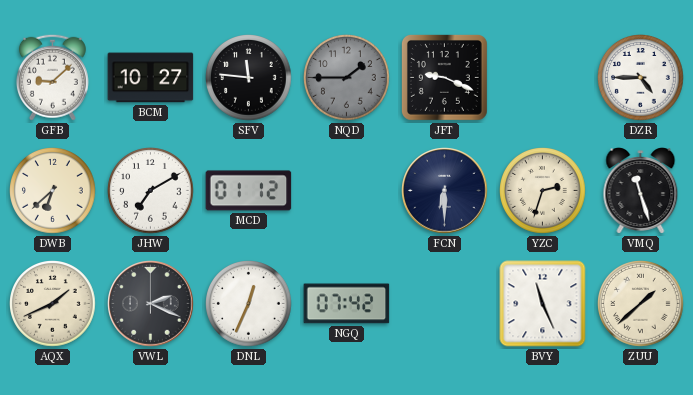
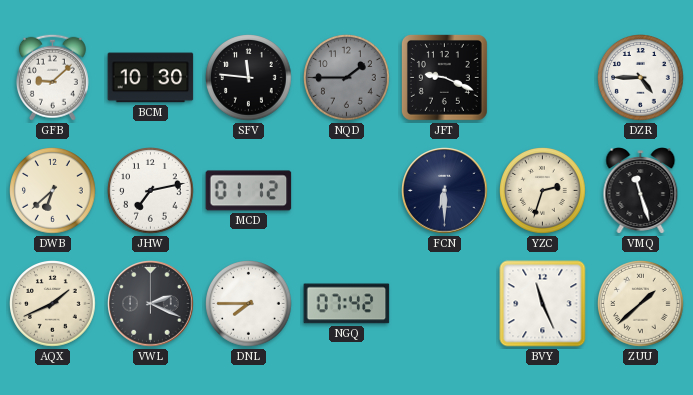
BCM: 10:27 -> 10:30
JHW: 7:10 -> 7:13
DNL: 12:34 -> 7:45
